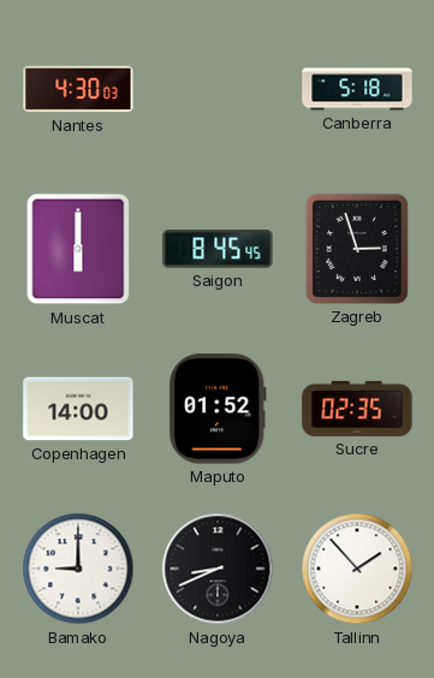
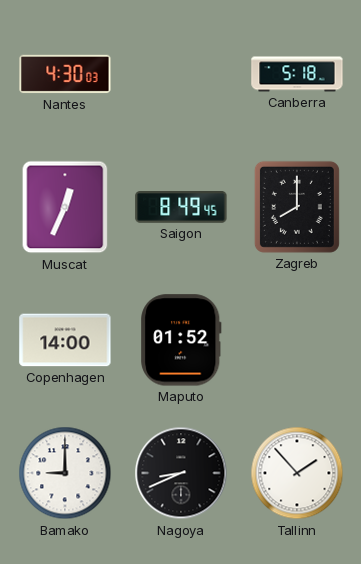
Muscat: 6:00 -> 12:34
Saigon: 8:45 -> 8:49
Zagreb: 2:57 -> 8:00
Sucre: 02:35 -> none
